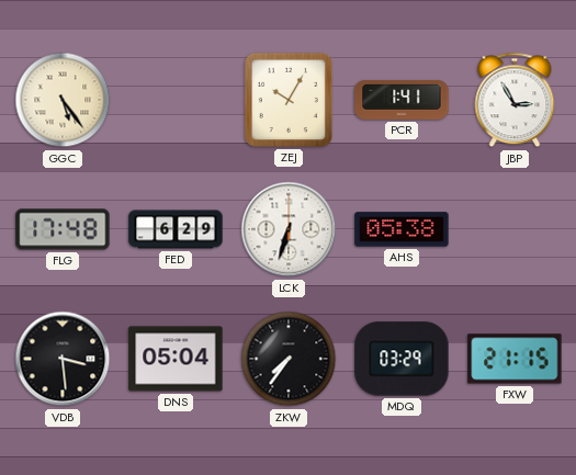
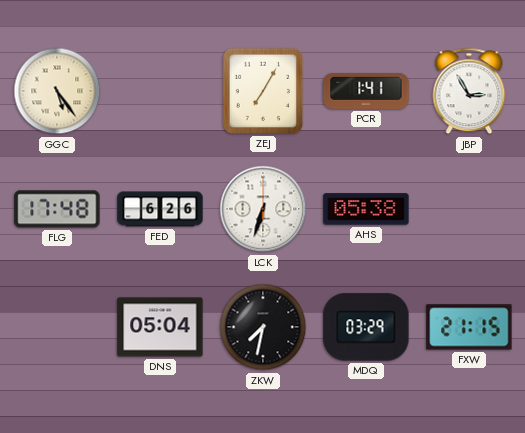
ZEJ: 10:05 -> 7:05
FED: 6:29 -> 6:26
VDB: 3:29 -> none
ZKW: 7:36 -> 7:32
